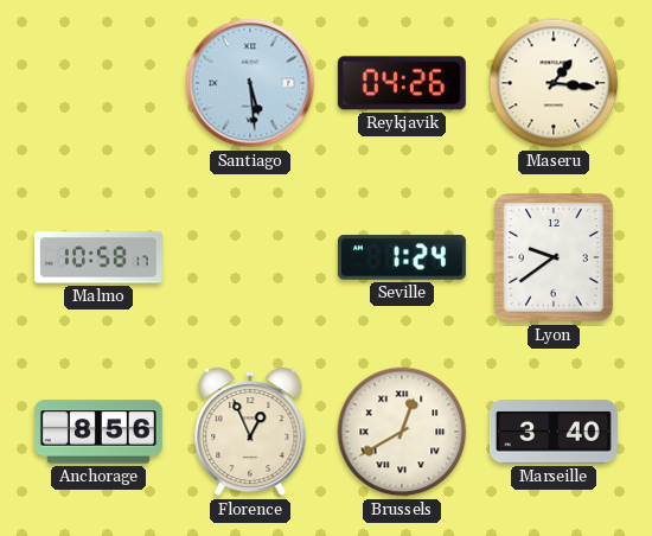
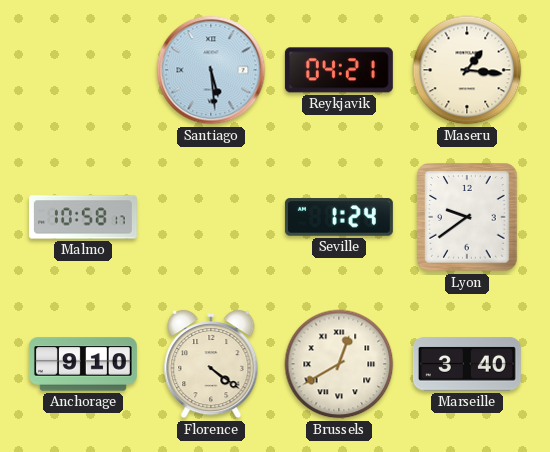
Reykjavik: 04:26 -> 04:21
Anchorage: 8:56 -> 9:10
Florence: 12:56 -> 4:21
